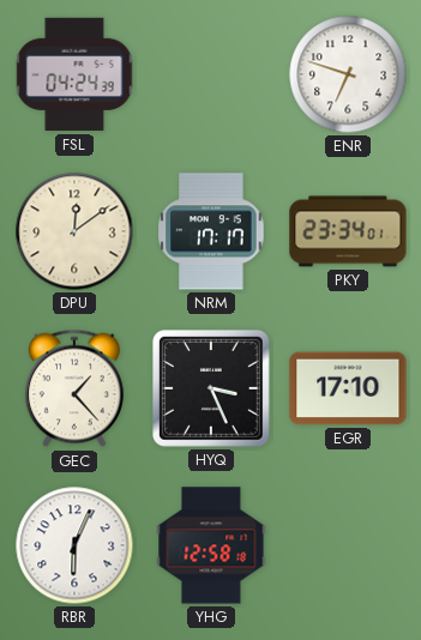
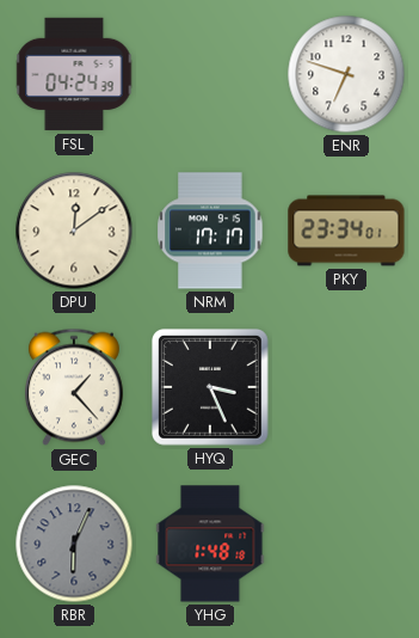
EGR: 17:10 -> none
RBR dial: white -> grey
YHG: 12:58 -> 1:48
